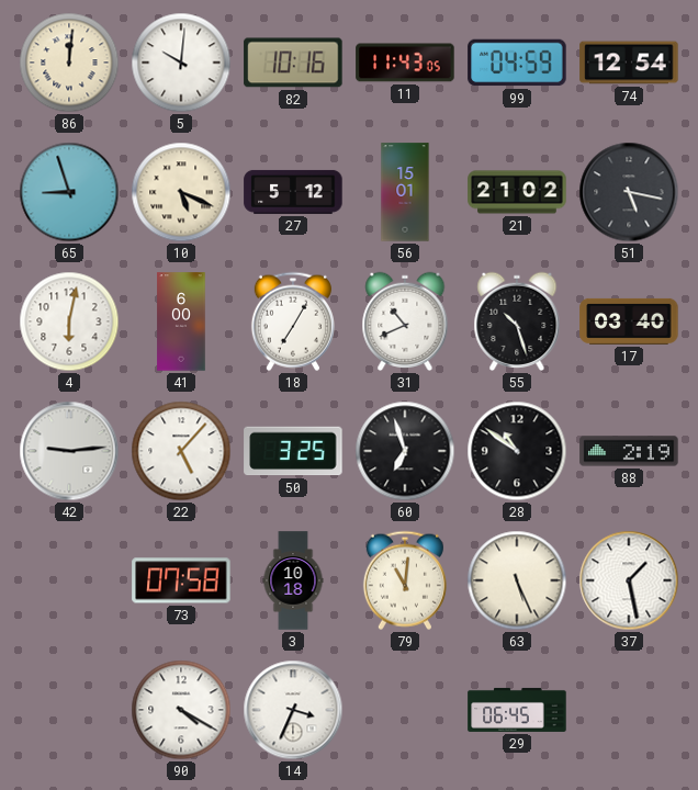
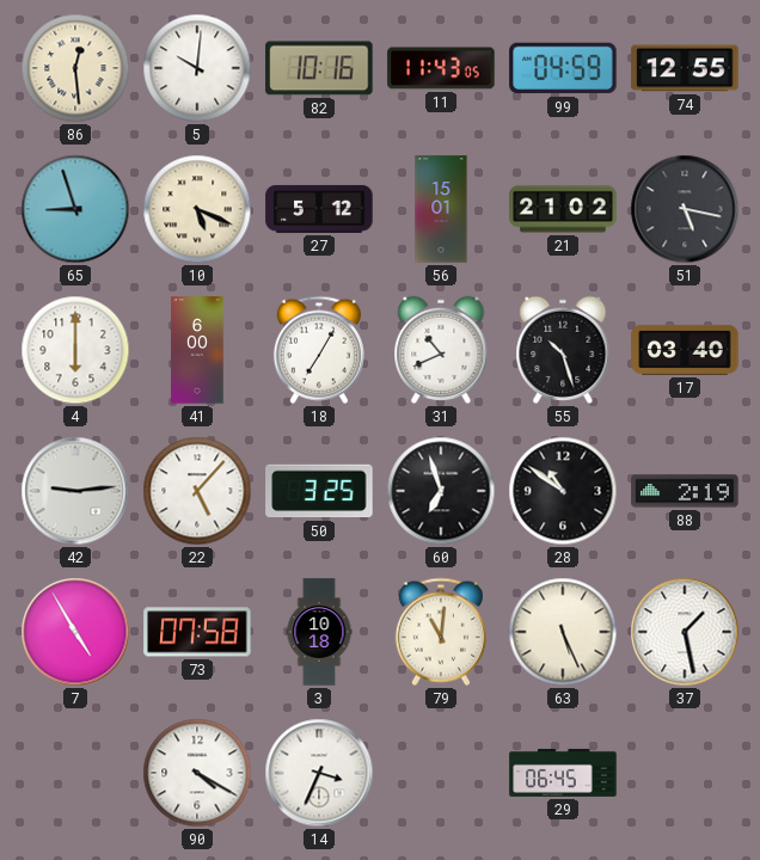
86: 12:01 -> 12:29
74: 12:54 -> 12:55
4: 6:02 -> 6:00
7: none -> 4:55
